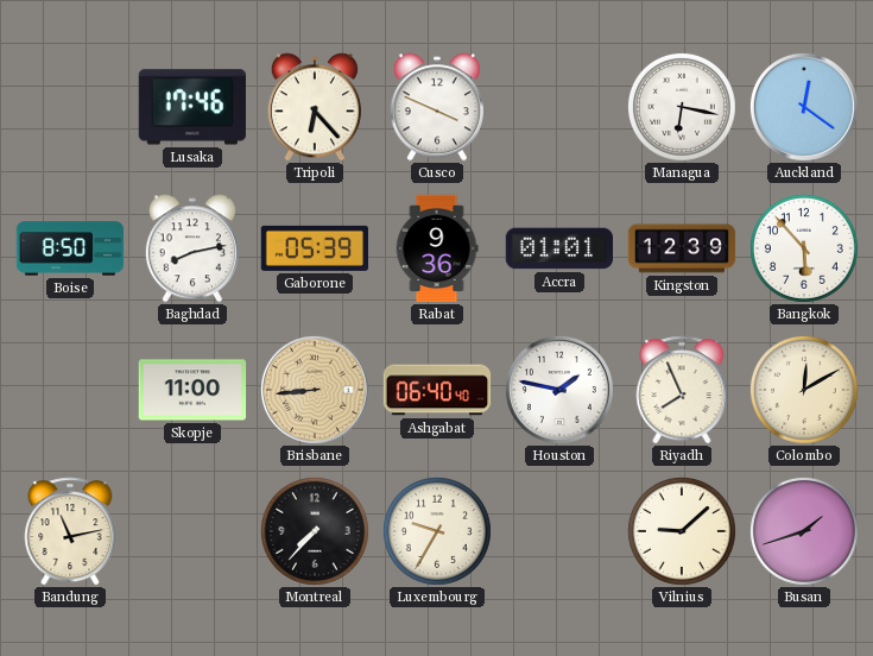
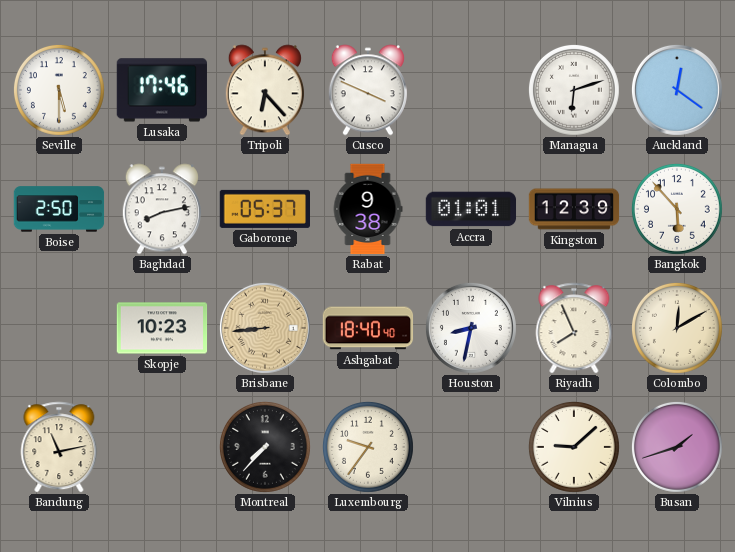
Seville: none -> 5:30
Managua: 6:17 -> 6:12
Boise: 8:50 -> 2:50
Gaborone: 05:39 -> 05:37
Rabat: 9:36 -> 9:38
Skopje: 11:00 -> 10:23
Ashgabat: 06:40 -> 18:40
Houston: 1:47 -> 8:32
Luxembourg: 9:35 -> 9:36
